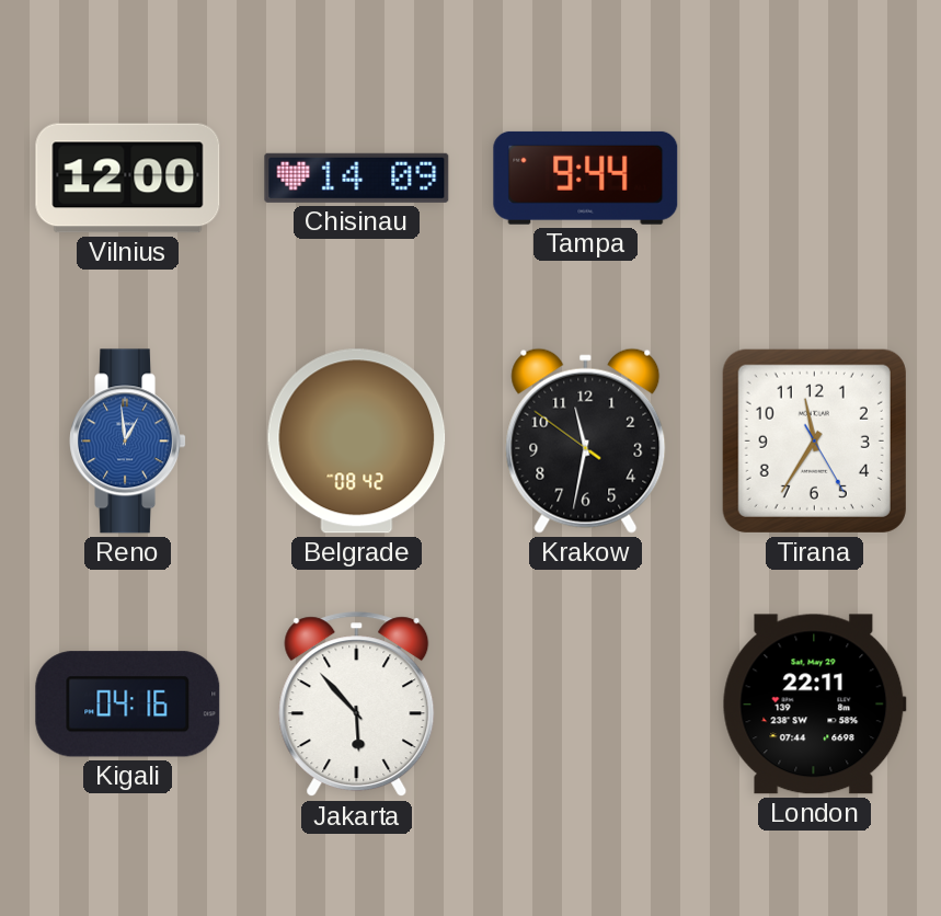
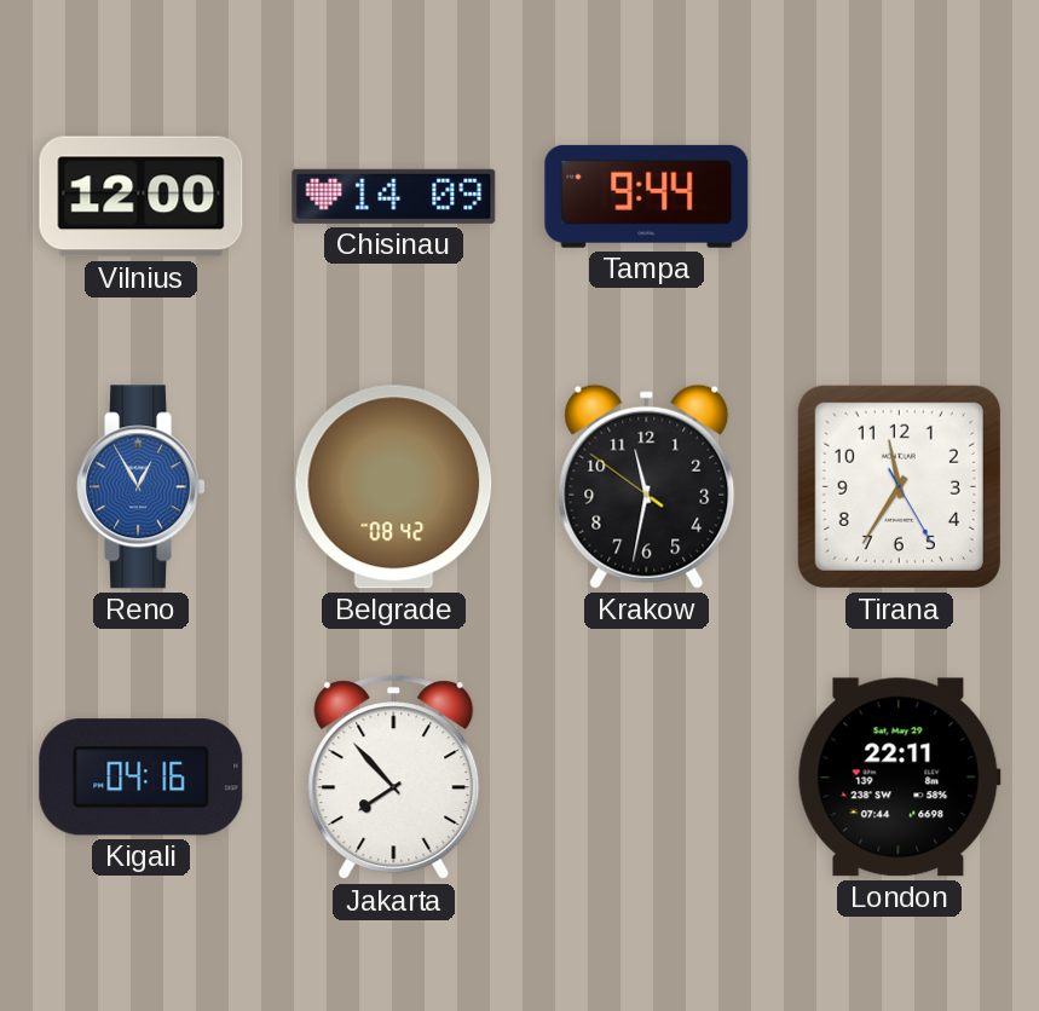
Reno: 12:59 -> 12:55
Jakarta: 5:53 -> 7:53
